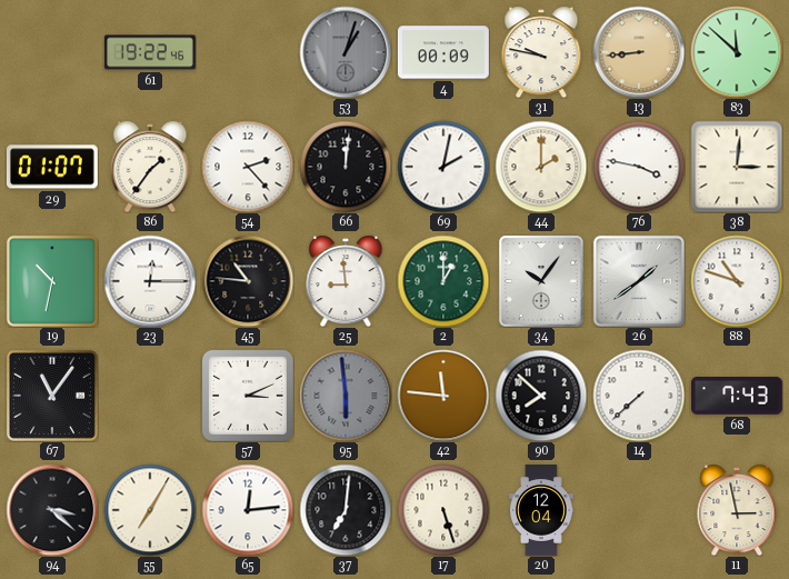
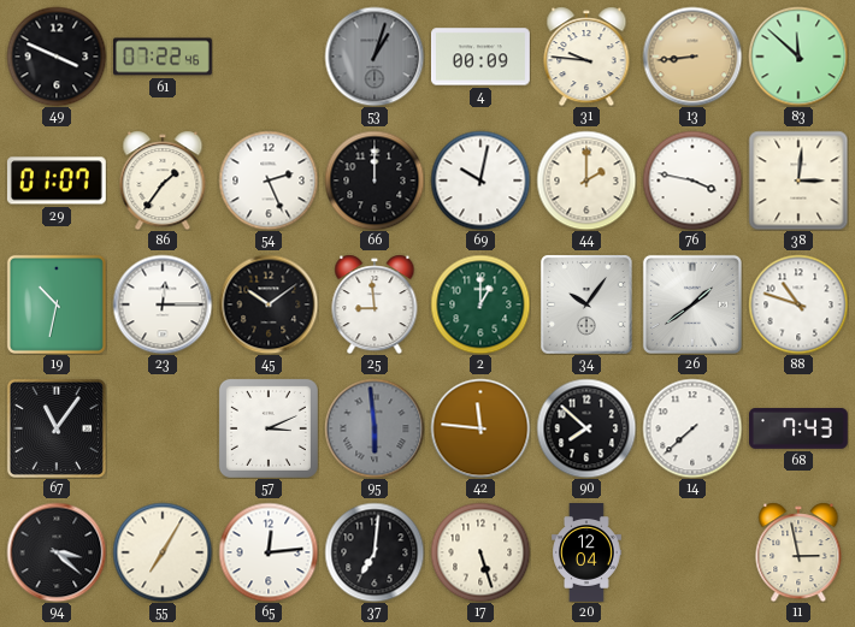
49: none -> 3:49
61: 19:22 -> 07:22
31: 9:47 -> 9:46
54: 2:23 -> 2:26
66: 12:01 -> 12:00
69: 2:02 -> 10:02
45: 10:46 -> 10:09
